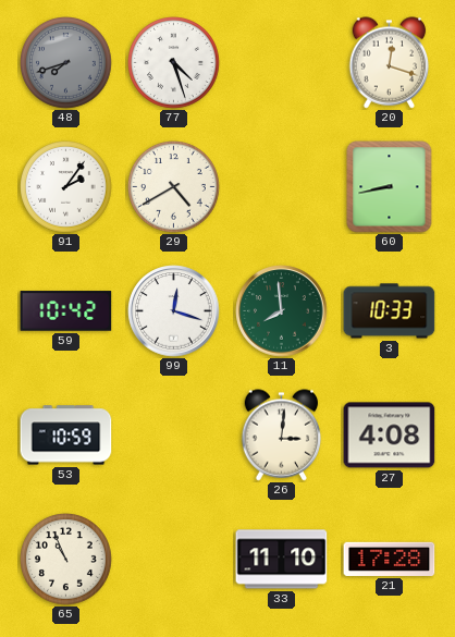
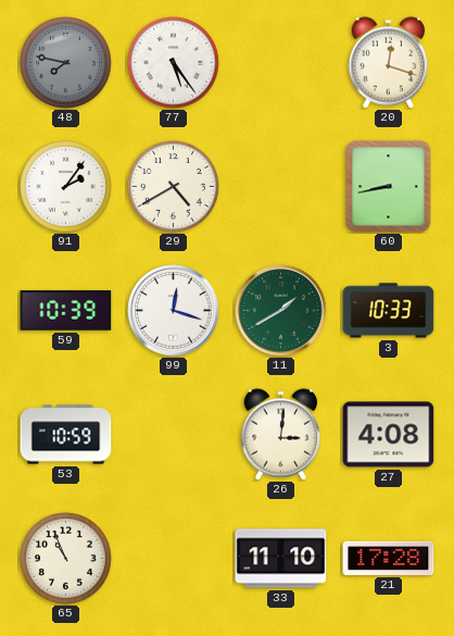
48: 7:42 -> 7:47
77: 4:27 -> 5:24
59: 10:42 -> 10:39
11: 7:59 -> 1:40
